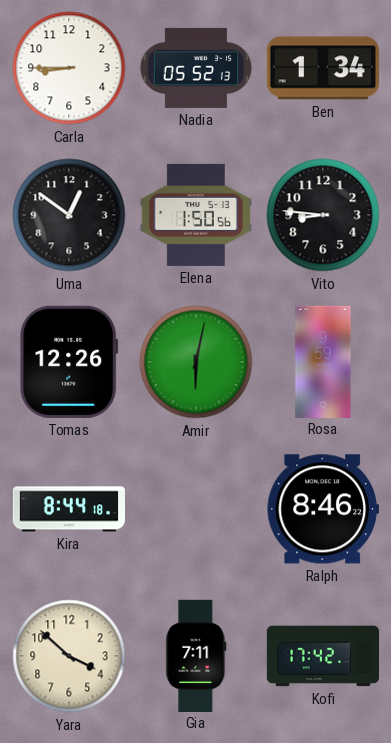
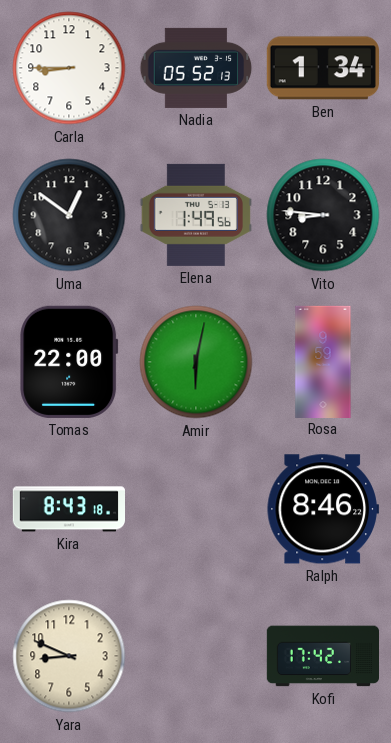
Elena: 1:50 -> 1:49
Tomas: 12:26 -> 22:00
Kira: 8:44 -> 8:43
Yara: 3:52 -> 8:49
Gia: 7:11 -> none
